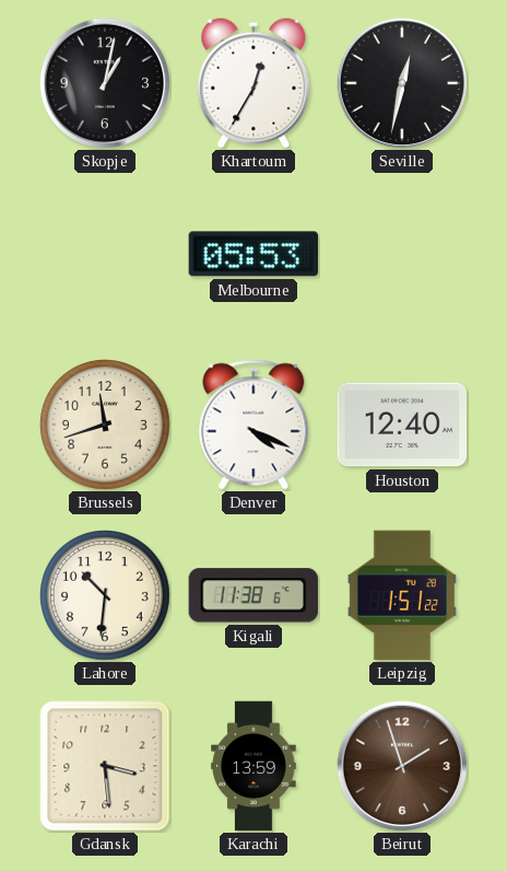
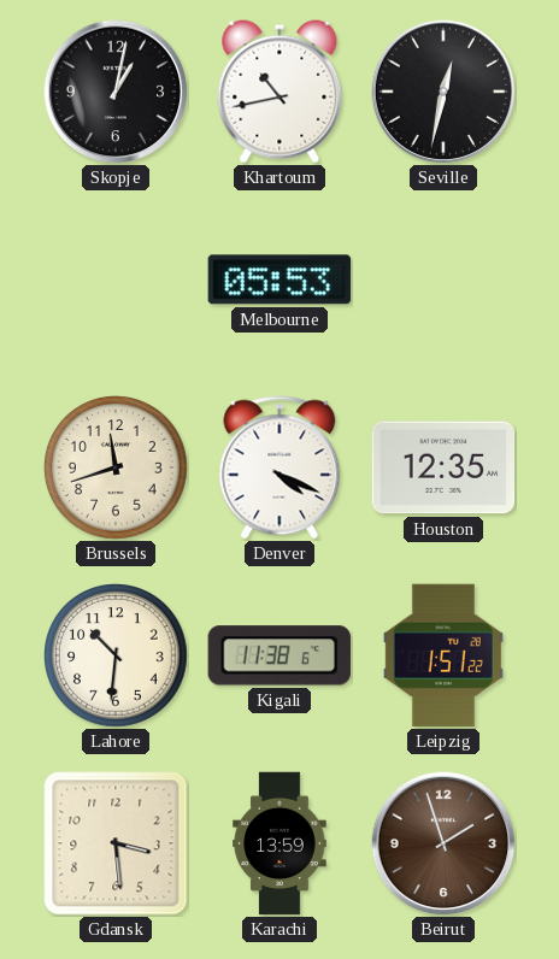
Khartoum: 12:35 -> 10:43
Houston: 12:40 -> 12:35
